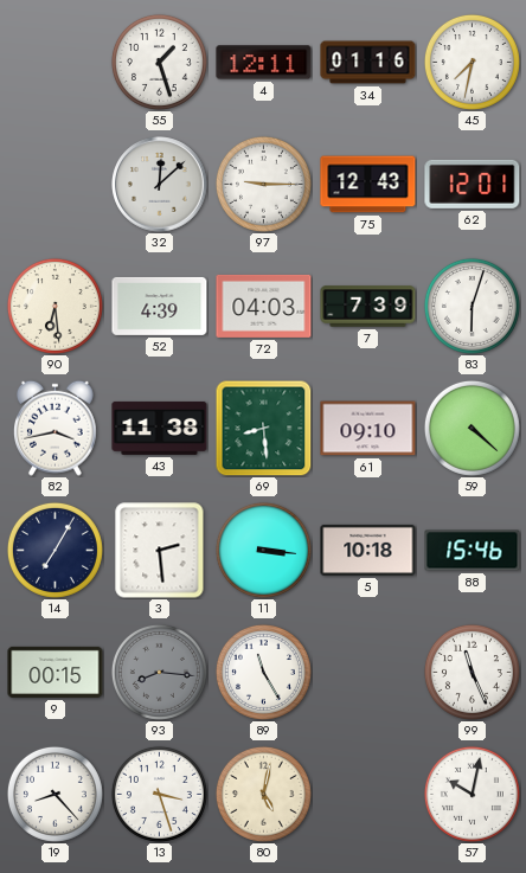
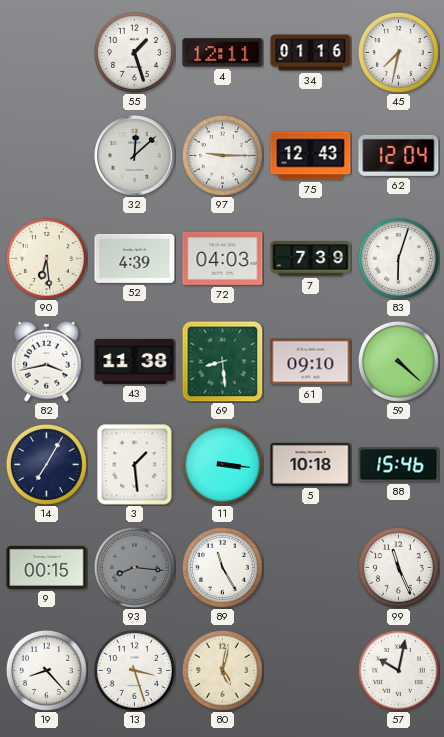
62: 12:01 -> 12:04
3: 2:29 -> 1:29
